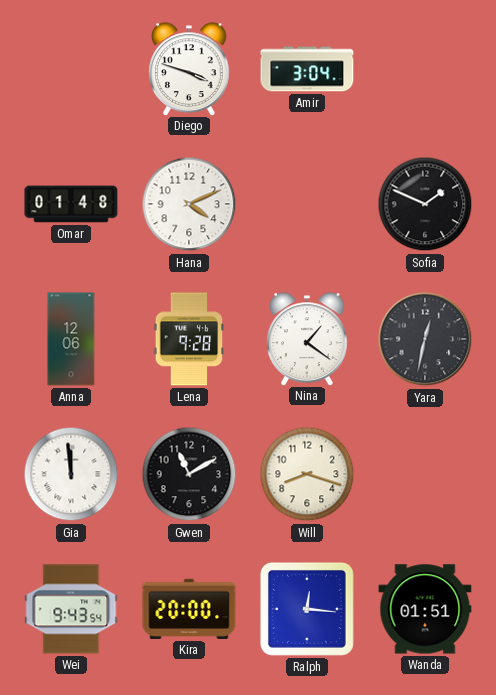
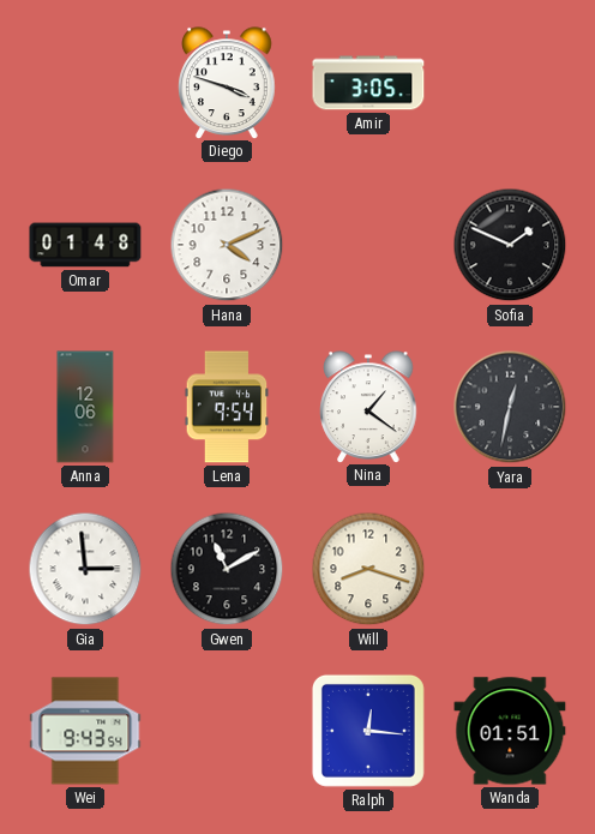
Amir: 3:04 -> 3:05
Lena: 9:28 -> 9:54
Gia: 11:59 -> 2:59
Kira: 20:00 -> none
